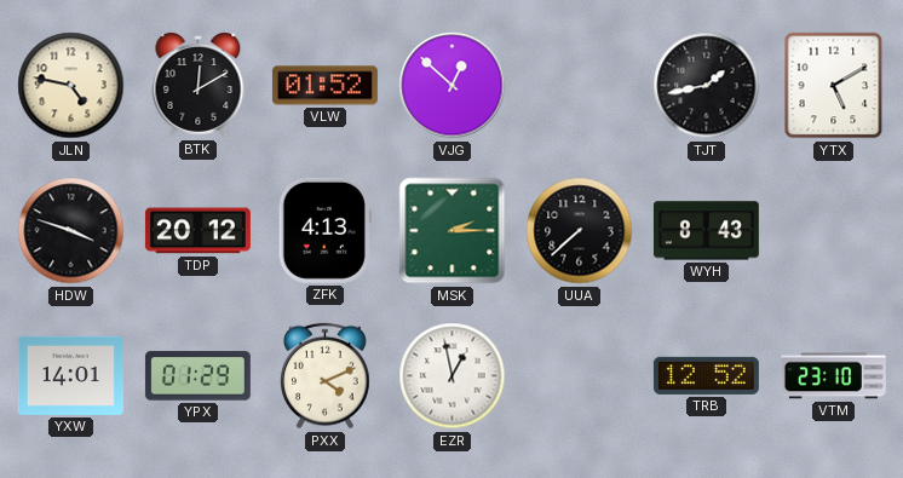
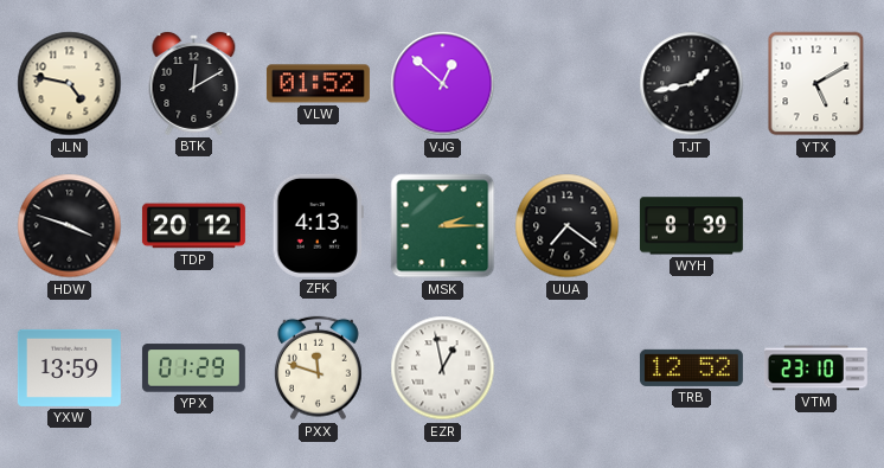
UUA: 7:38 -> 7:21
WYH: 8:43 -> 8:39
YXW: 14:01 -> 13:59
PXX: 4:11 -> 11:48
